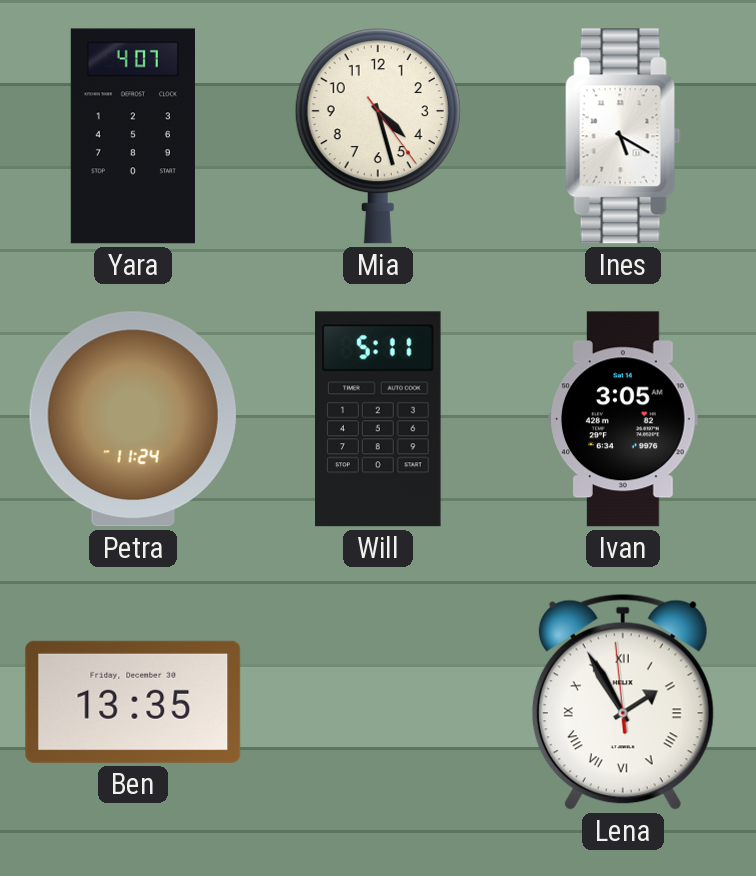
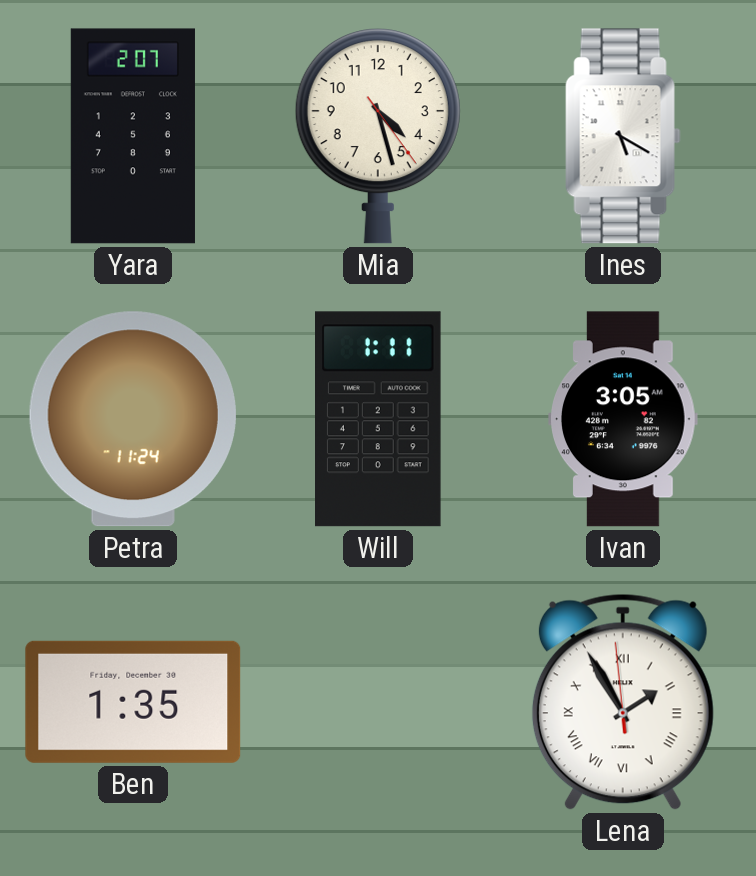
Yara: 4:07 -> 2:07
Will: 5:11 -> 1:11
Ben: 13:35 -> 1:35
